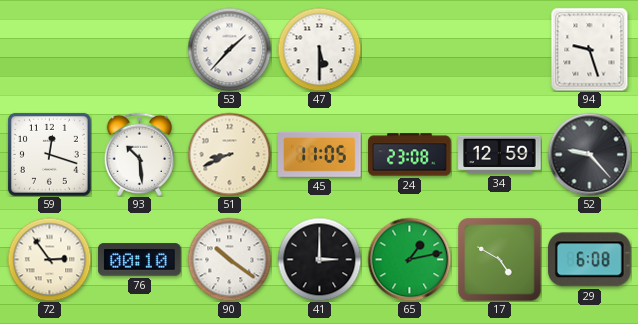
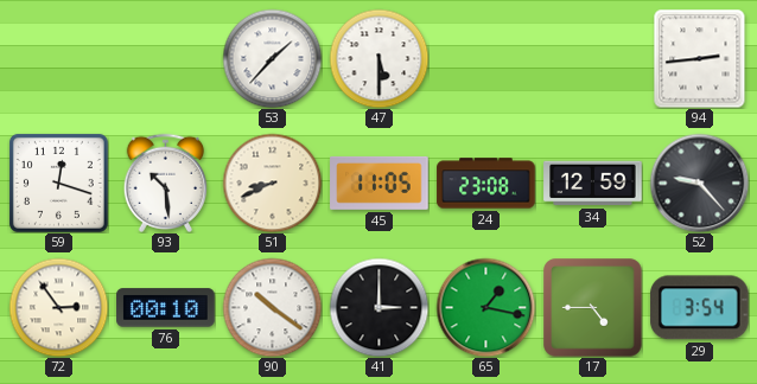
94: 9:27 -> 2:44
65: 1:13 -> 1:17
17: 4:50 -> 4:45
29: 6:08 -> 3:54
